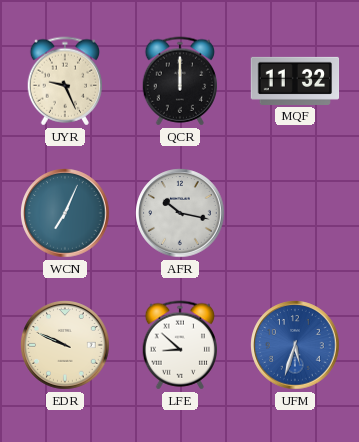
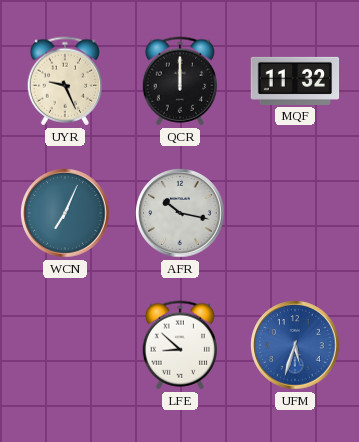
EDR: 9:49 -> none
